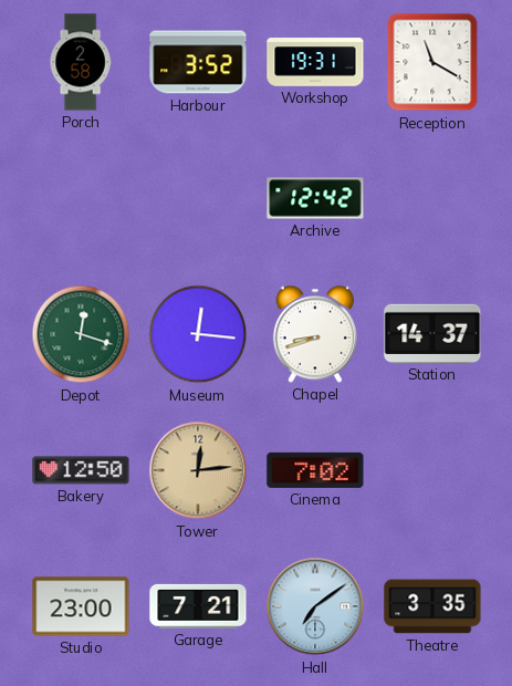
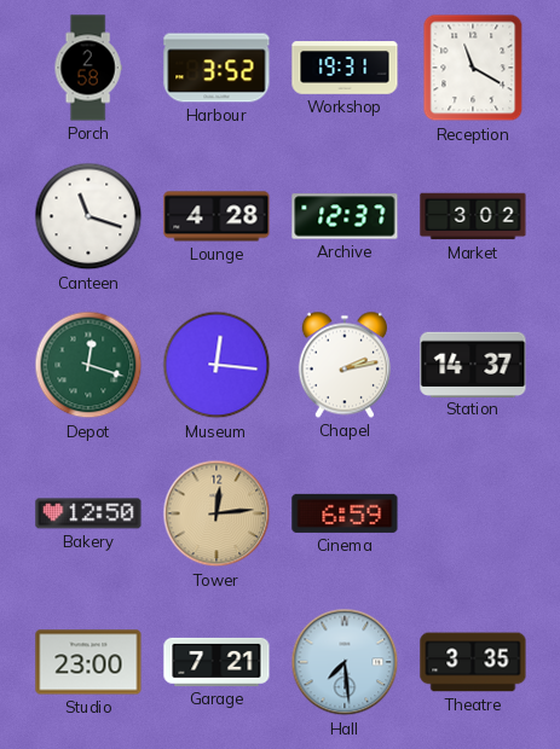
Canteen: none -> 11:18
Lounge: none -> 4:28
Archive: 12:42 -> 12:37
Market: none -> 3:02
Chapel: 8:42 -> 2:13
Cinema: 7:02 -> 6:59
Hall: 7:09 -> 7:29
